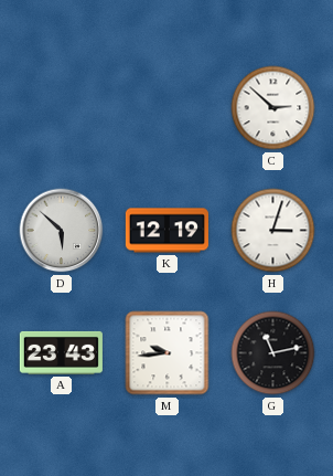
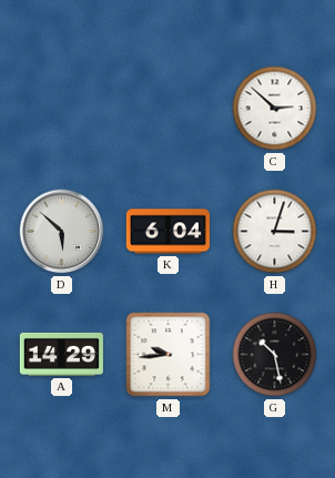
K: 12:19 -> 6:04
A: 23:43 -> 14:29
G: 11:13 -> 10:28
